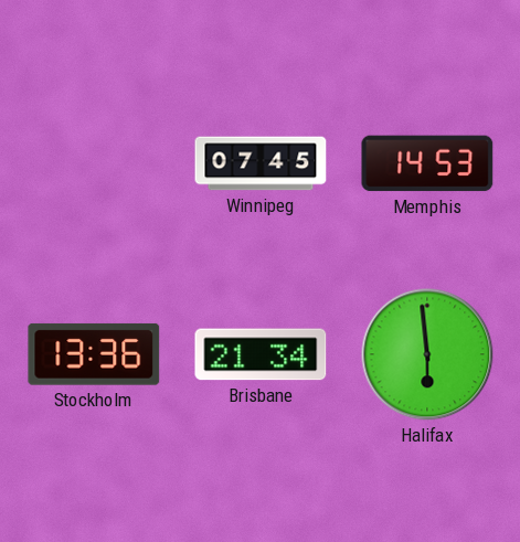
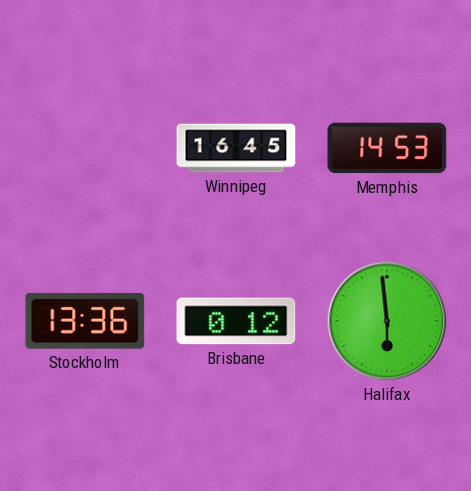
Winnipeg: 07:45 -> 16:45
Brisbane: 21:34 -> 0:12
